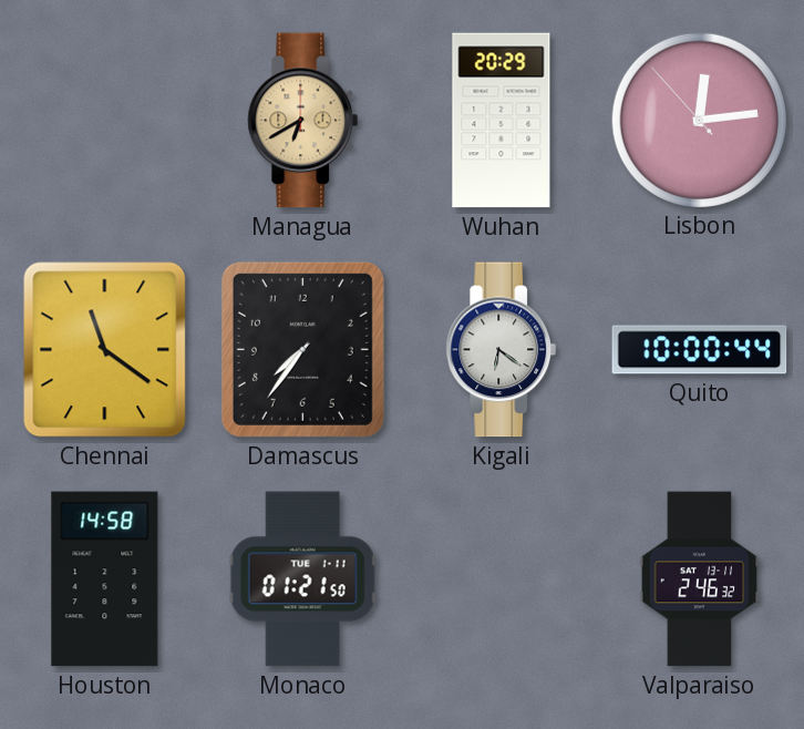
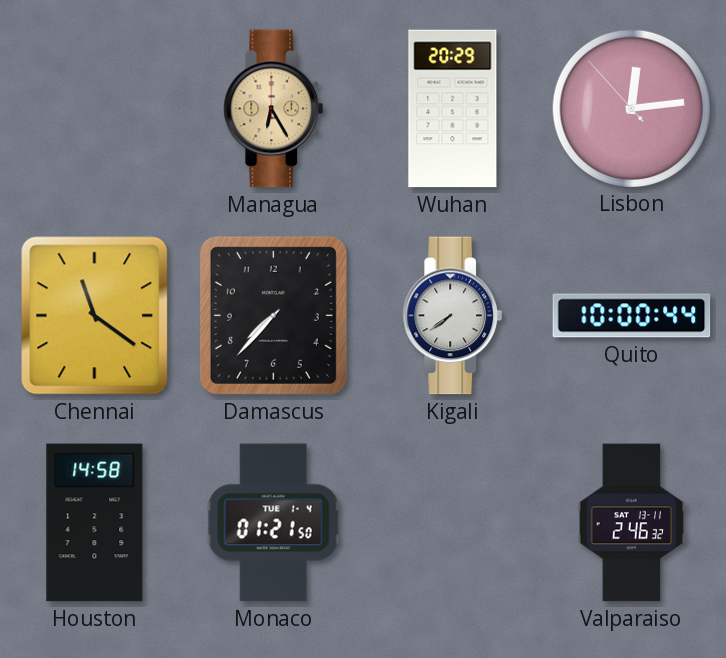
Managua: 6:40 -> 6:25
Damascus: 7:36 -> 7:37
Kigali: 6:21 -> 7:39
Monaco date: TUE 1-11 -> TUE 1-4
